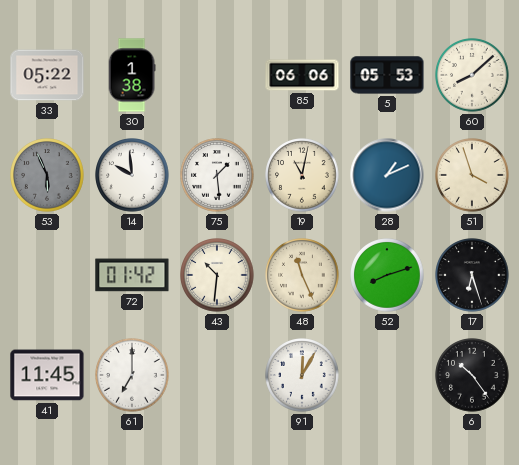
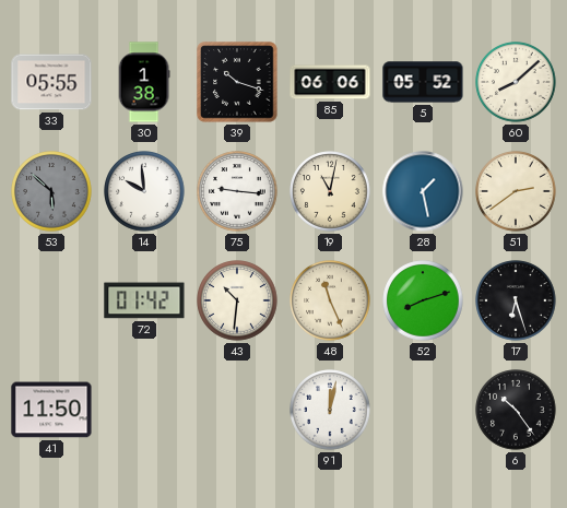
33: 05:22 -> 05:55
39: none -> 10:18
5: 05:53 -> 05:52
53: 5:56 -> 5:52
75: 1:29 -> 9:16
28: 1:11 -> 1:28
51: 3:57 -> 2:39
41: 11:45 -> 11:50
61: 7:00 -> none
91: 12:05 -> 12:02
